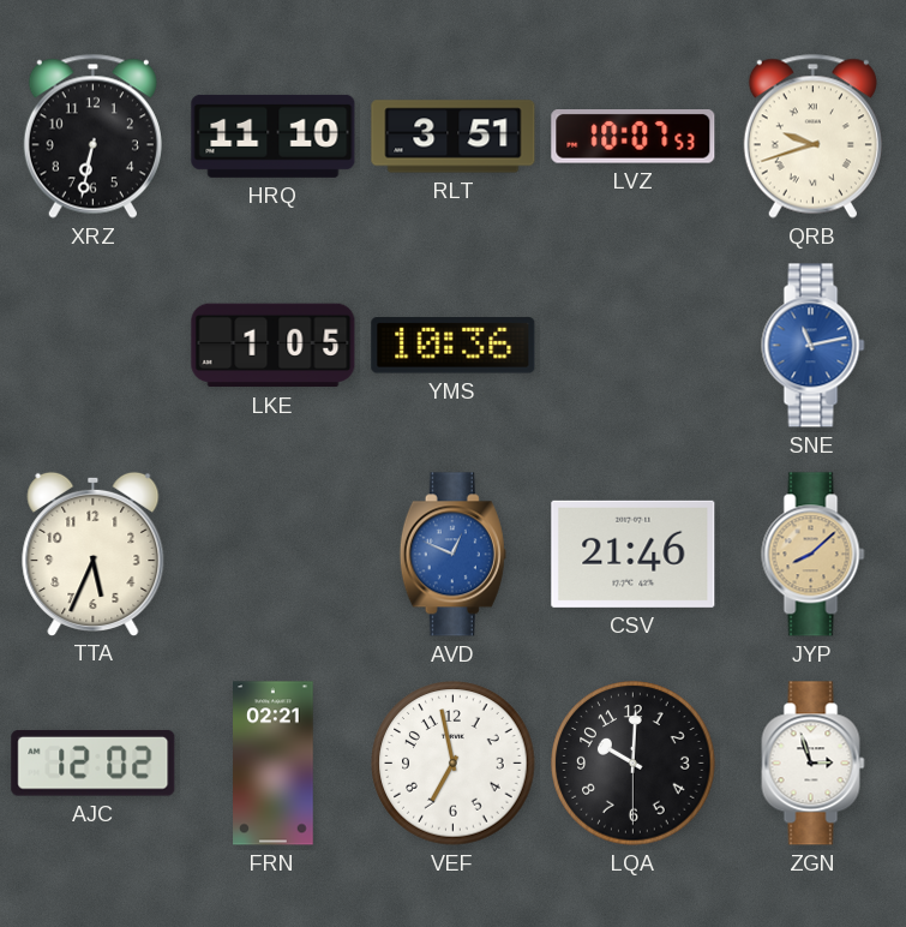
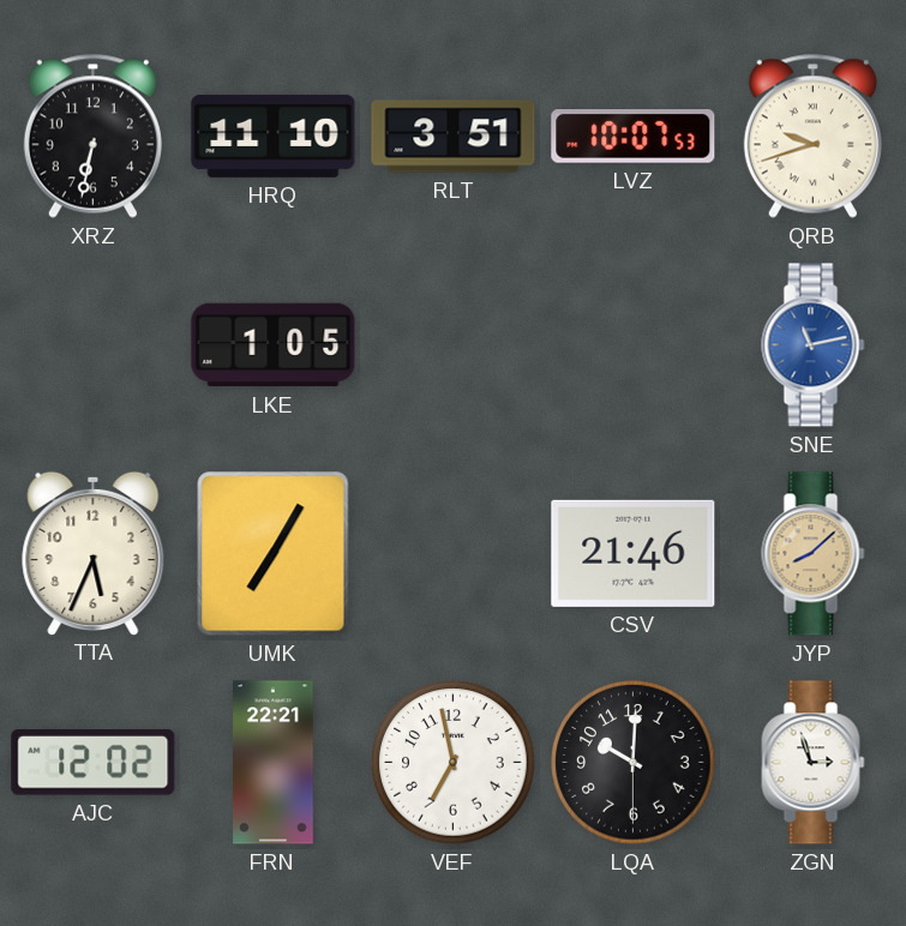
YMS: 10:36 -> none
UMK: none -> 7:05
AVD: 12:49 -> none
FRN: 02:21 -> 22:21
